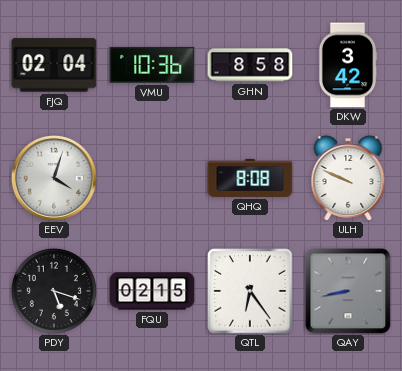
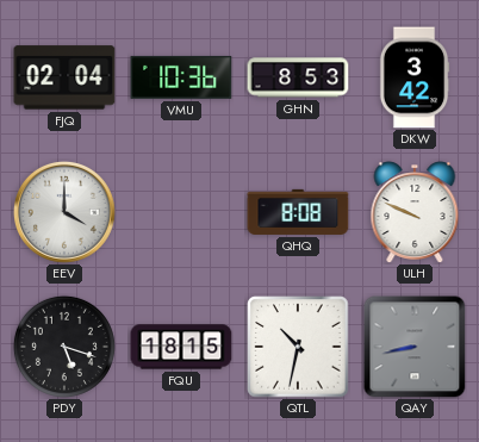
GHN: 8:58 -> 8:53
EEV: 4:03 -> 4:00
FQU: 02:15 -> 18:15
QTL: 6:24 -> 10:32
